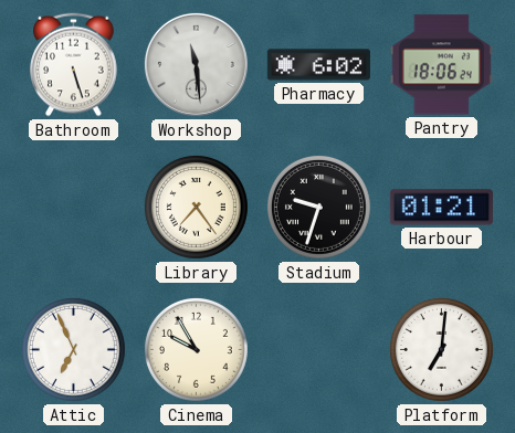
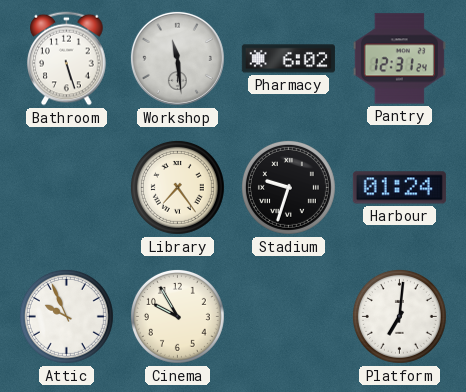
Pantry: 18:06 -> 12:31
Harbour: 01:21 -> 01:24
Attic: 6:56 -> 9:56
